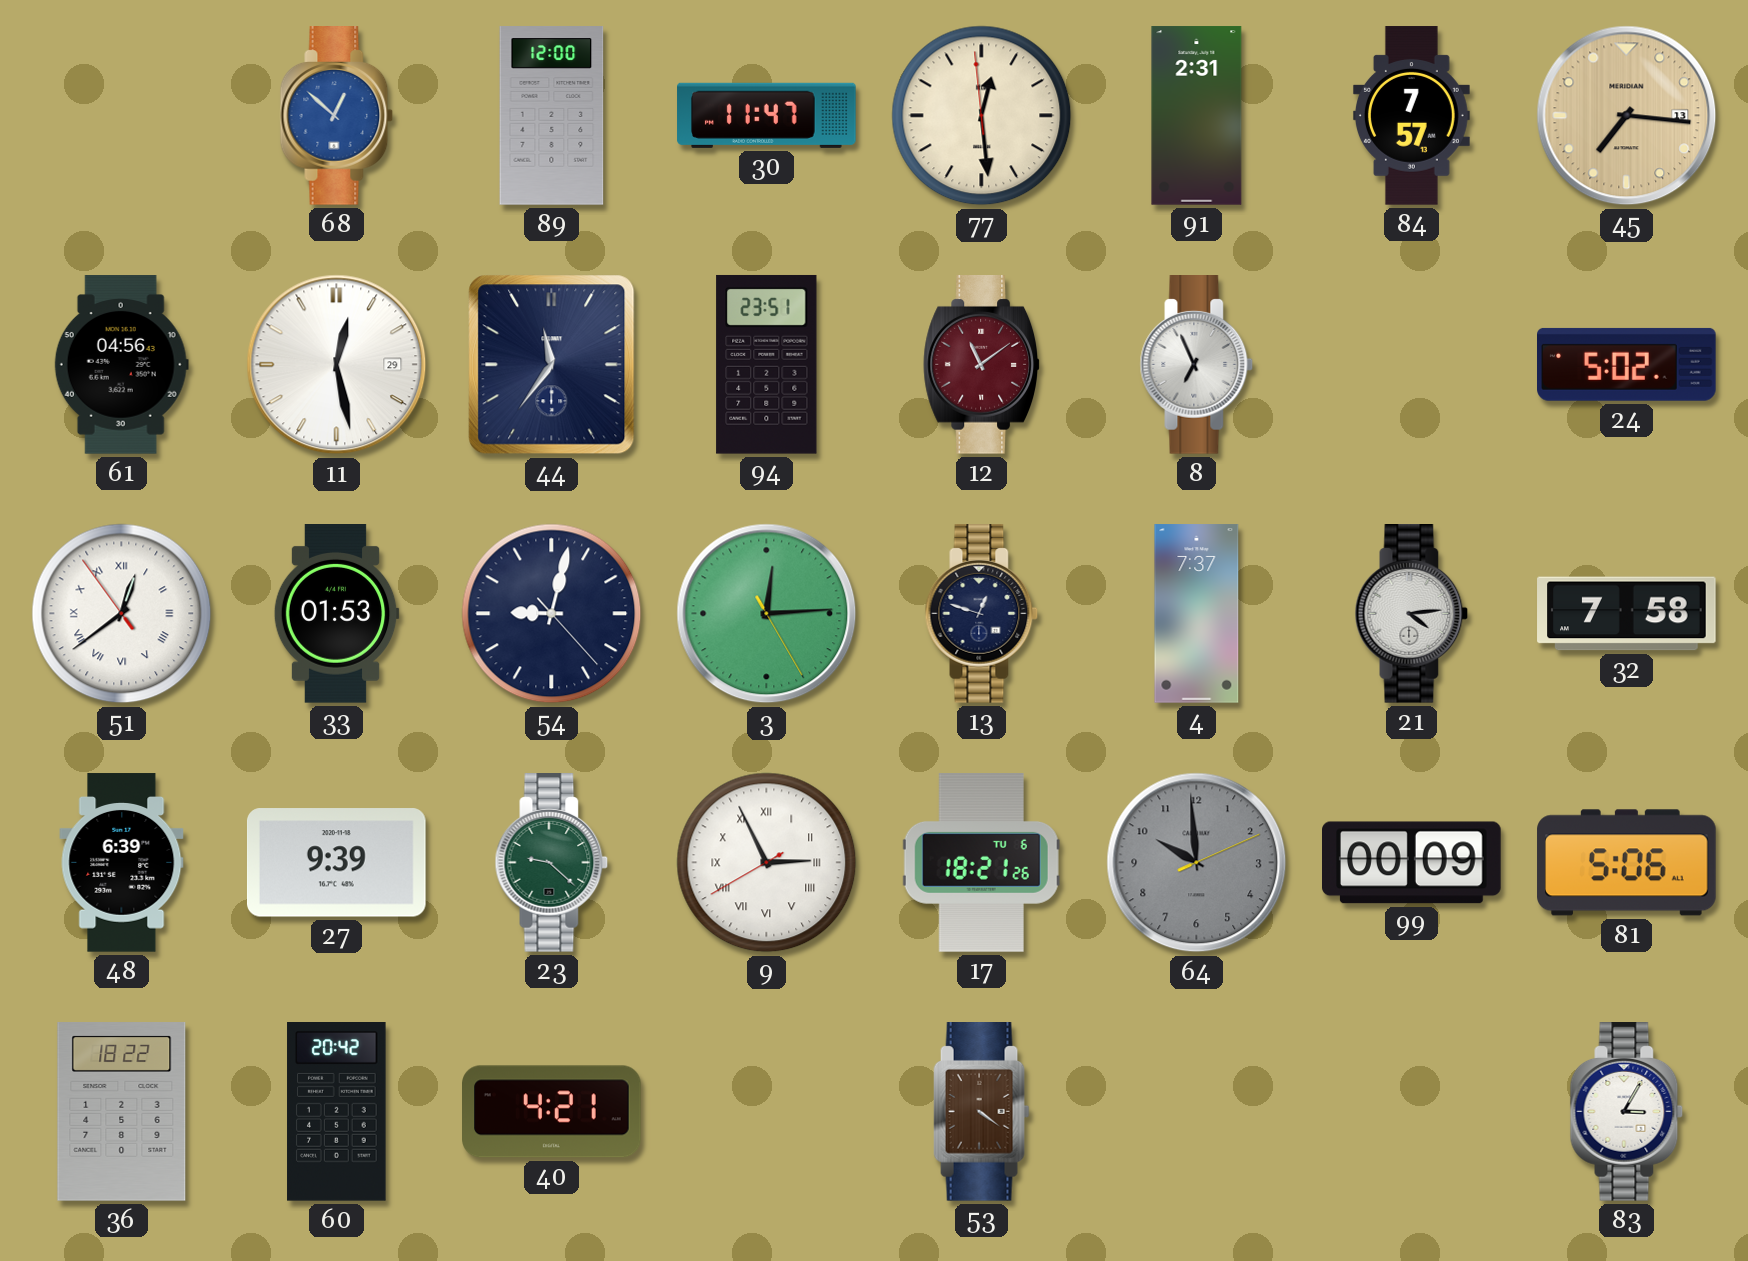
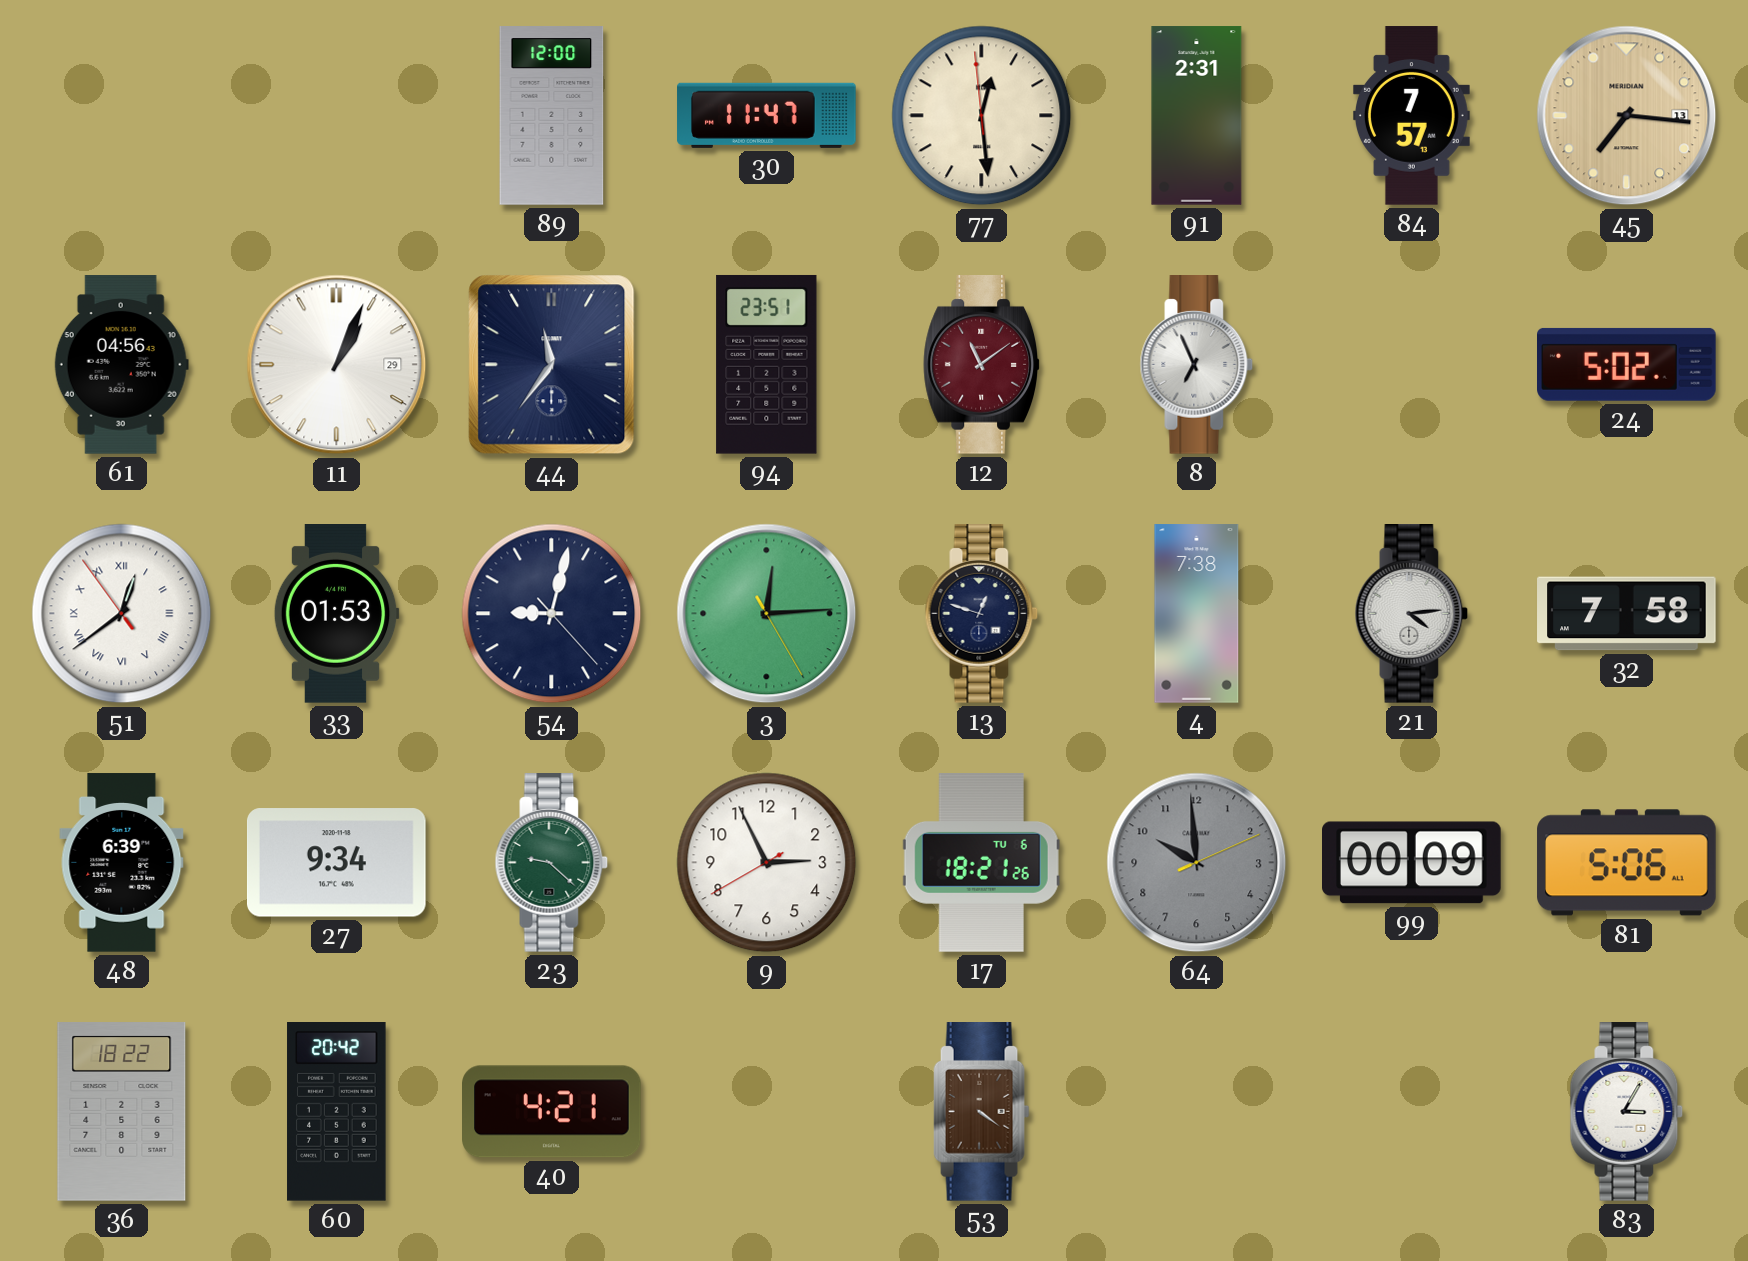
68: 12:52 -> none
11: 12:28 -> 1:04
4: 7:37 -> 7:38
27: 9:39 -> 9:34
9 numerals: Roman -> Arabic
